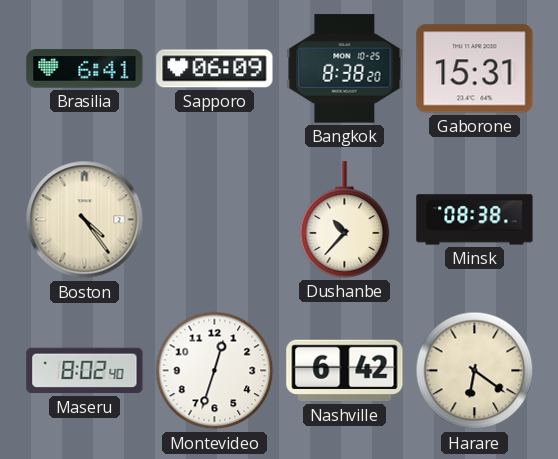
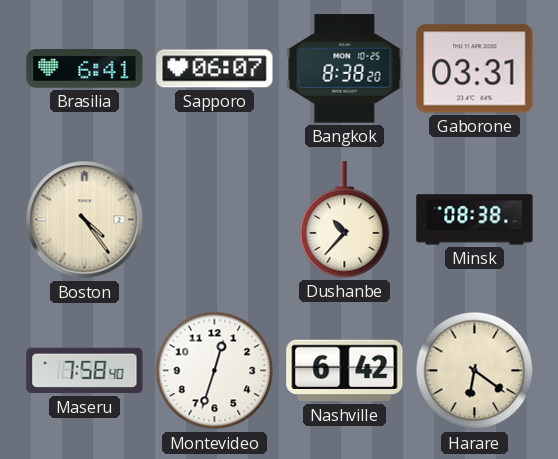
Sapporo: 06:09 -> 06:07
Gaborone: 15:31 -> 03:31
Maseru: 8:02 -> 7:58
